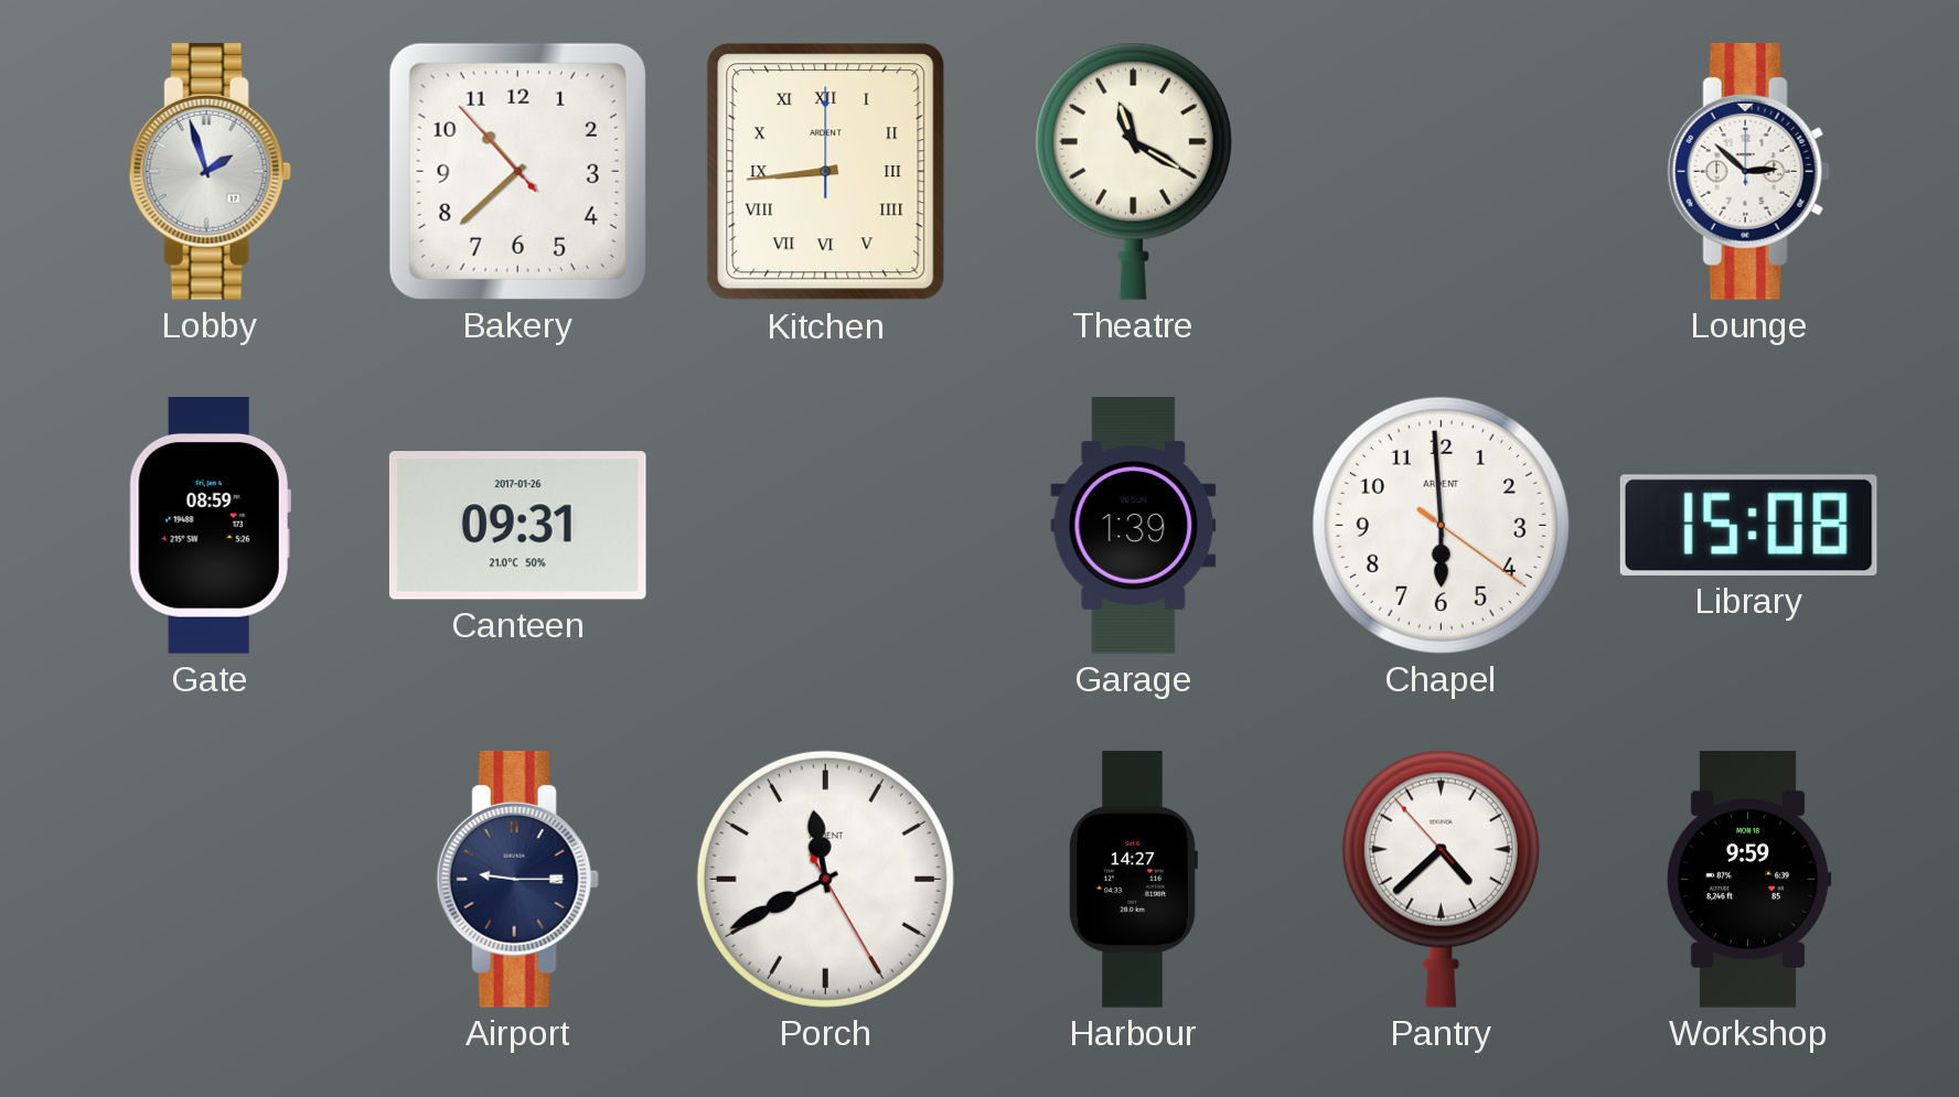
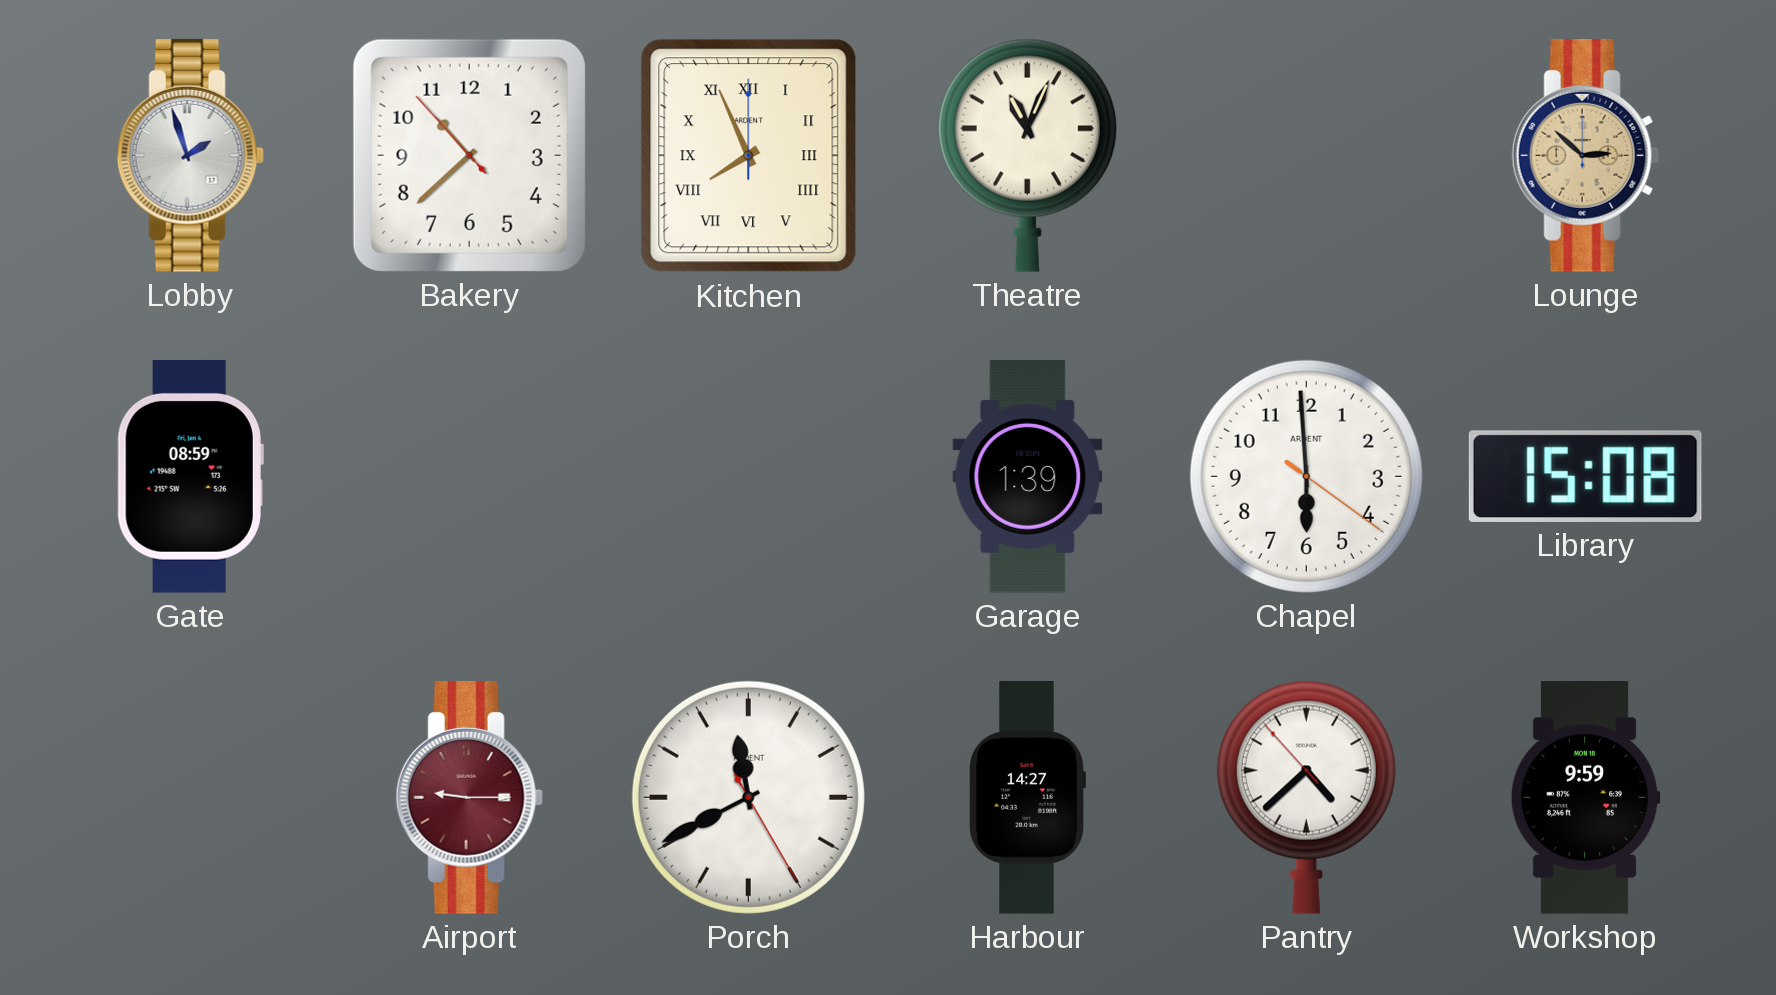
Kitchen: 8:44 -> 7:56
Theatre: 11:20 -> 11:04
Lounge dial: white -> champagne
Canteen: 09:31 -> none
Airport dial: navy -> burgundy
